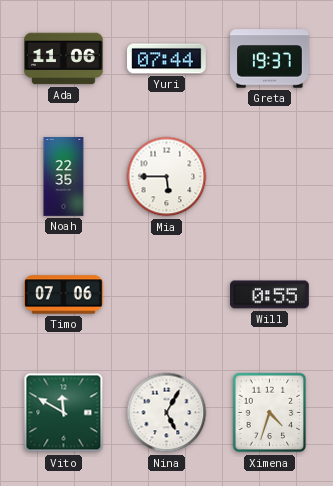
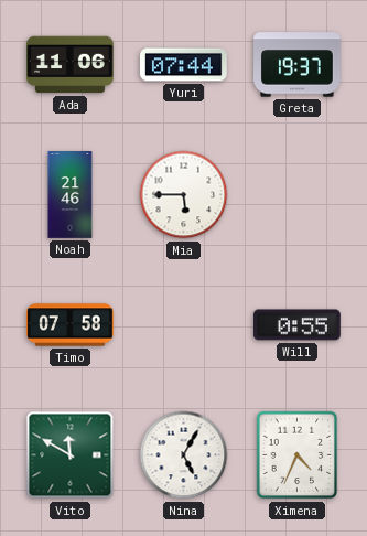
Noah: 22:35 -> 21:46
Timo: 07:06 -> 07:58
Ximena: 4:33 -> 4:34
